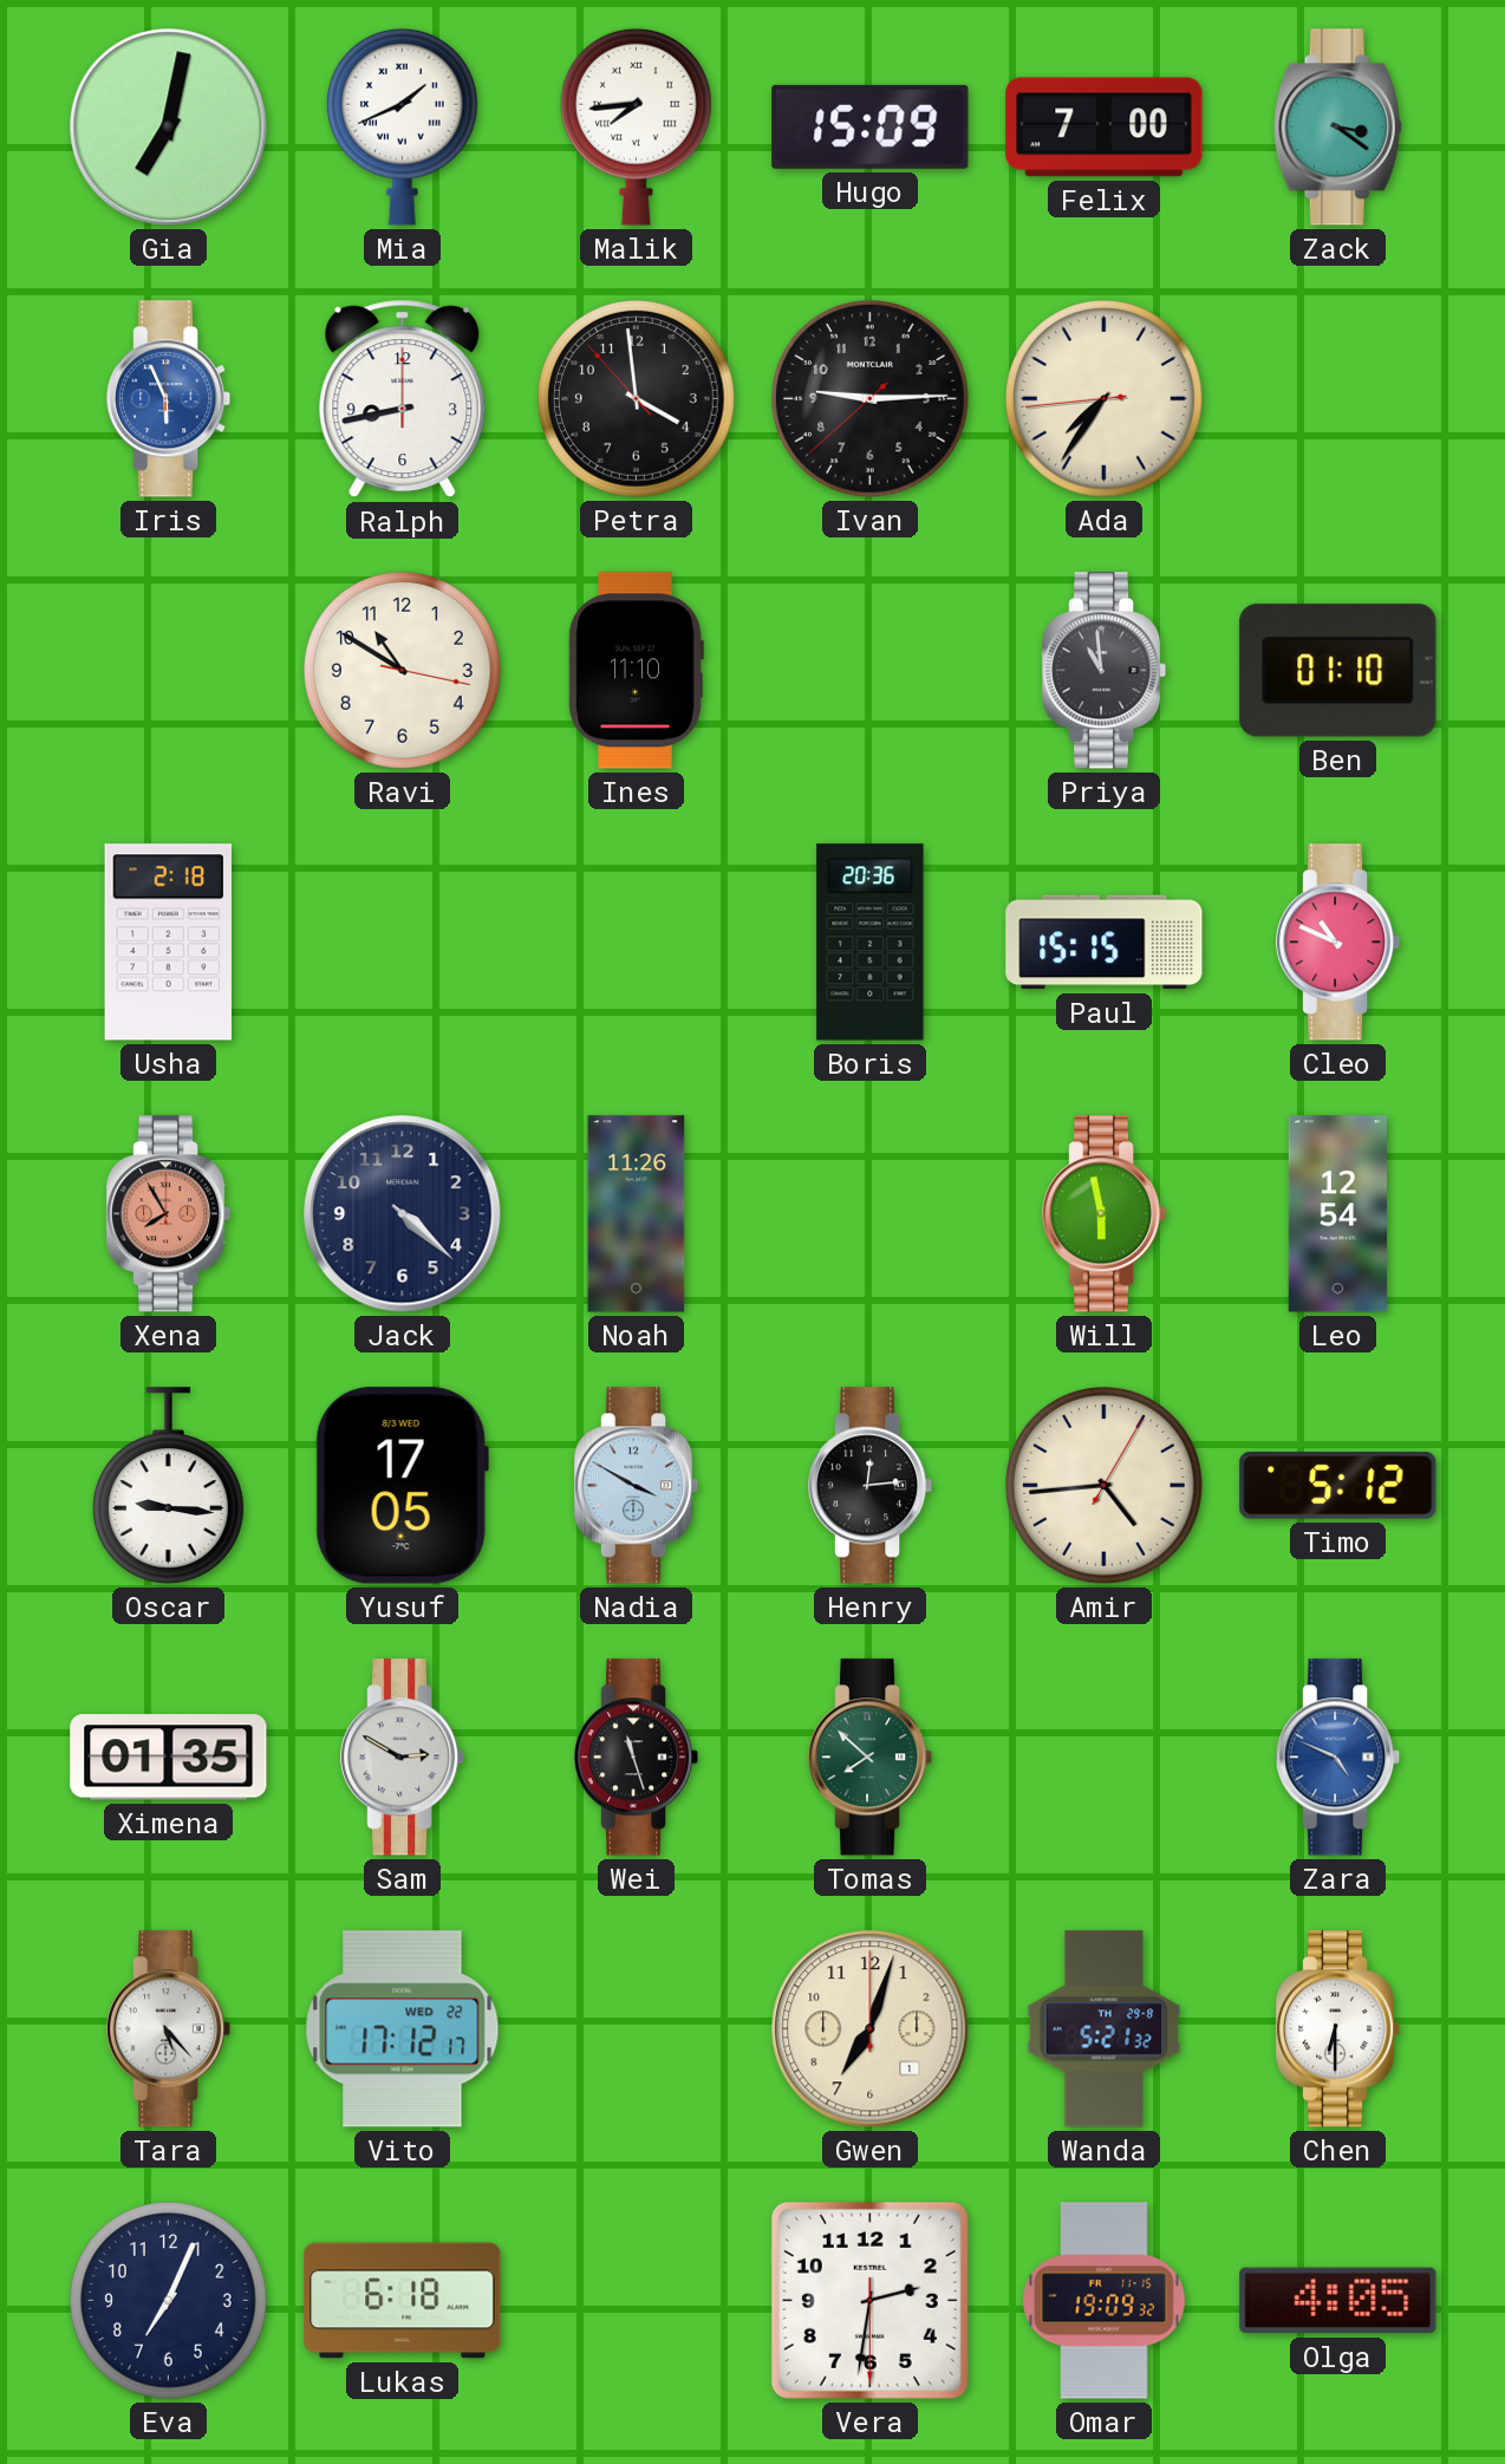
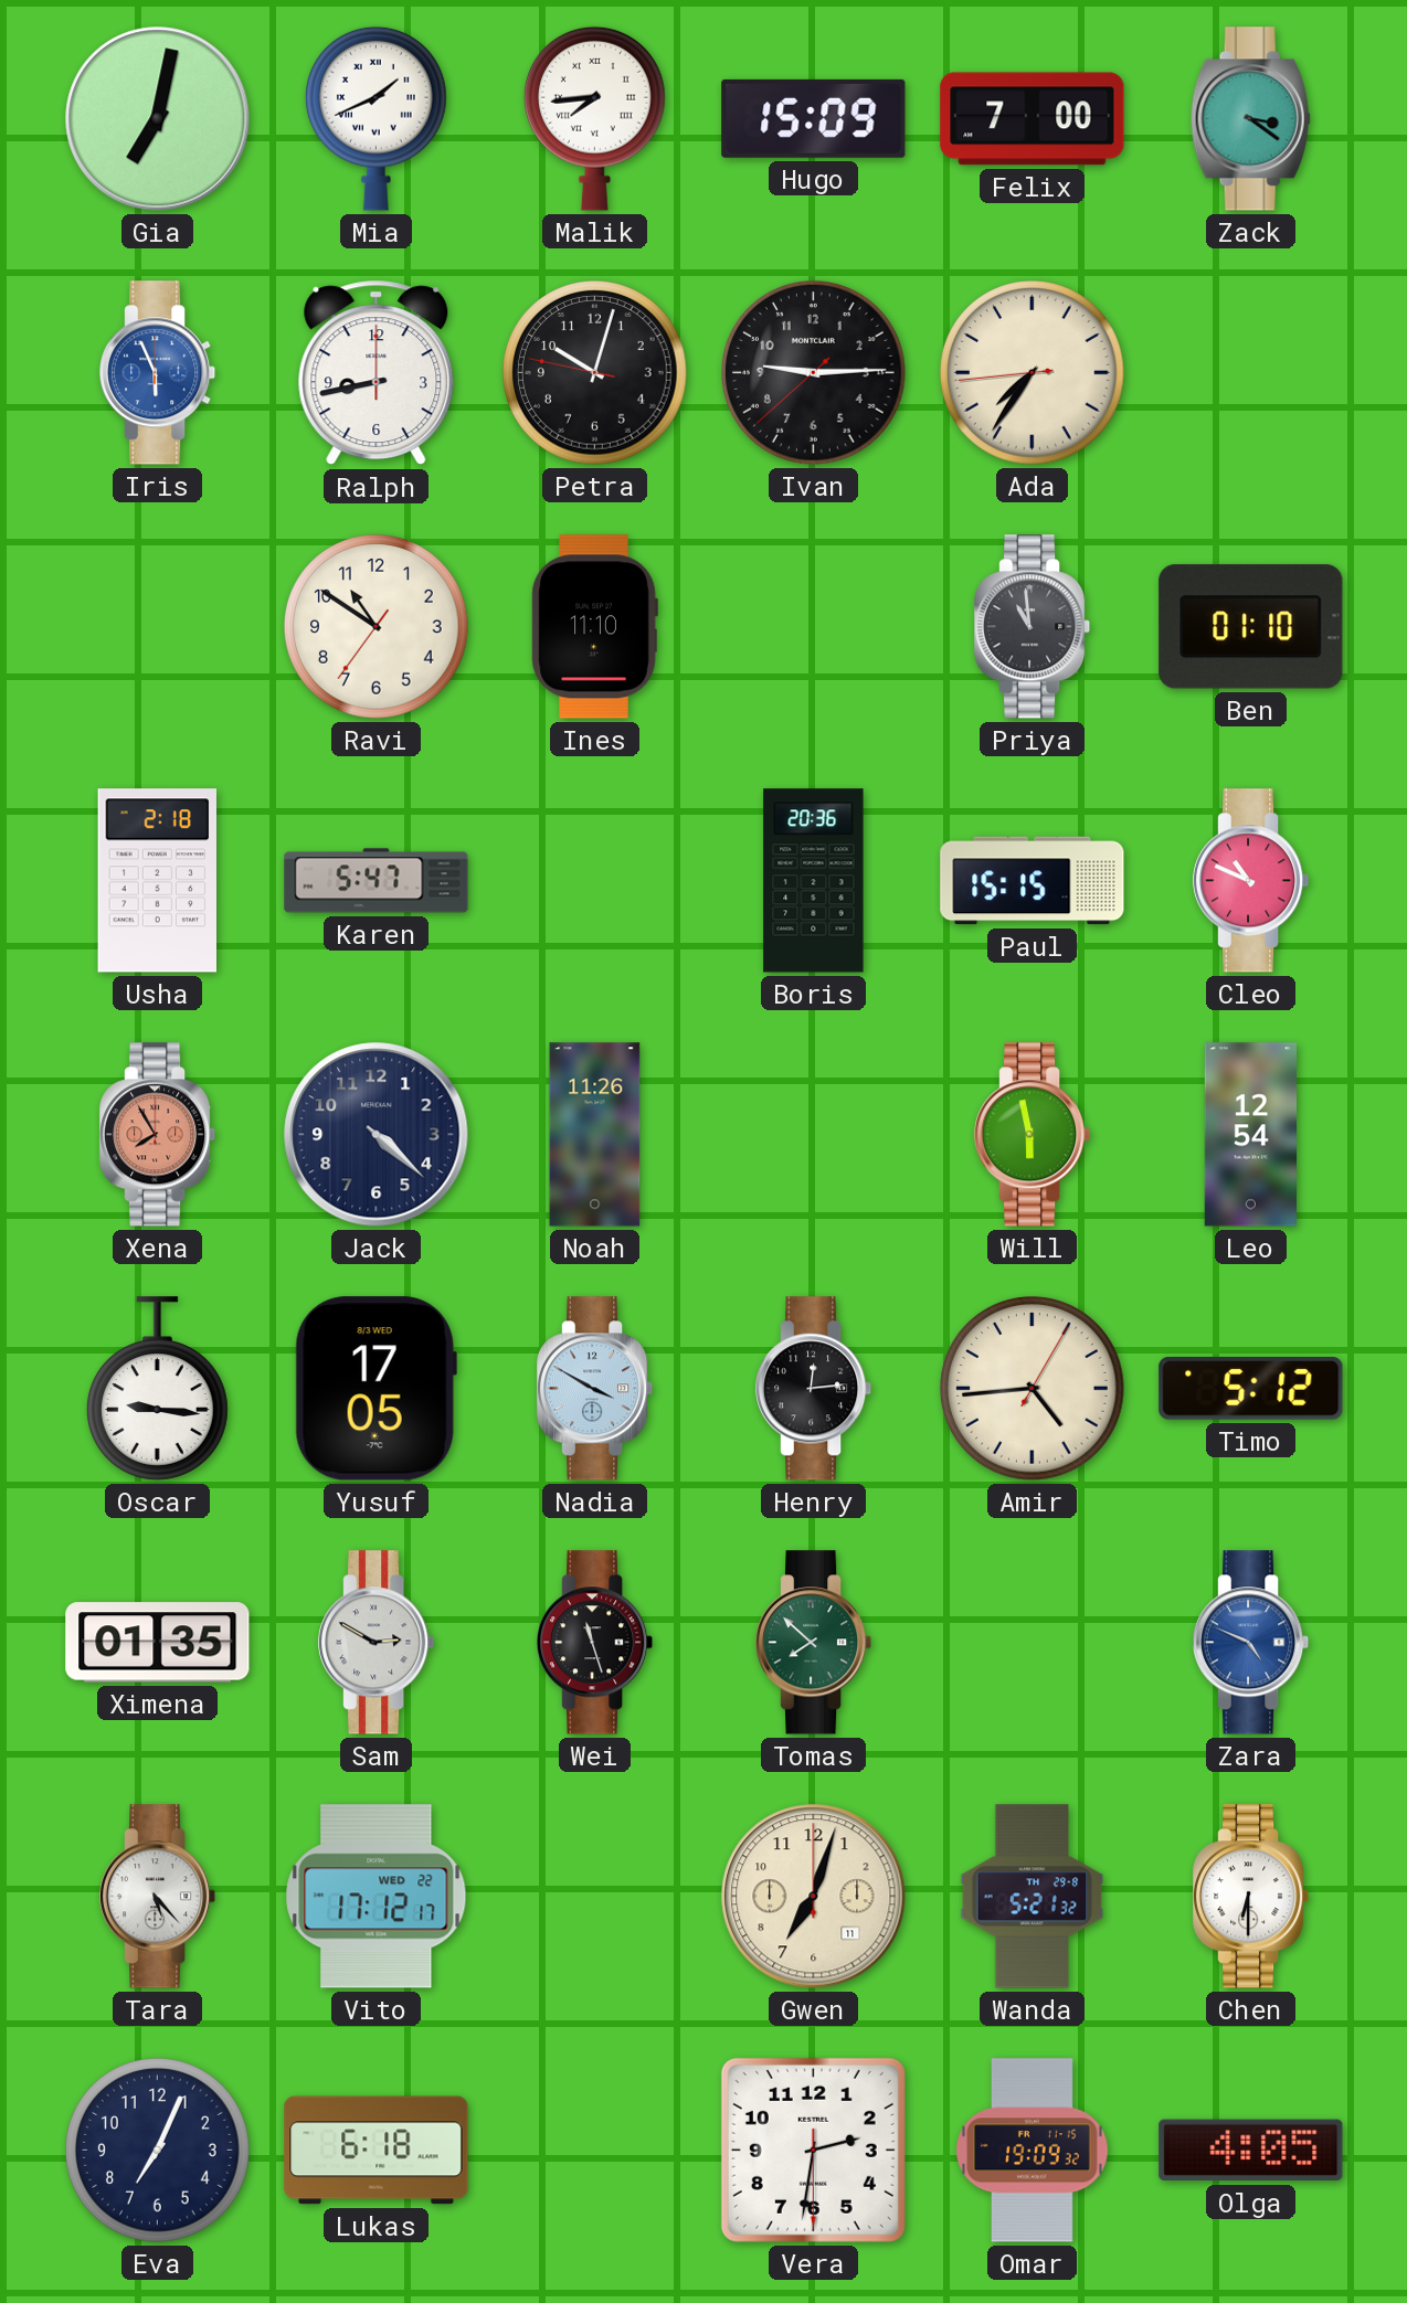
Petra: 3:58 -> 10:02
Ravi: 10:50:17 -> 10:50:36
Karen: none -> 5:47
Gwen date: 1 -> 11
